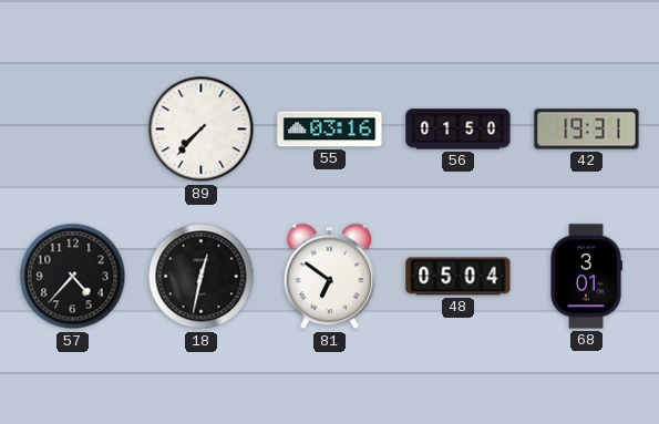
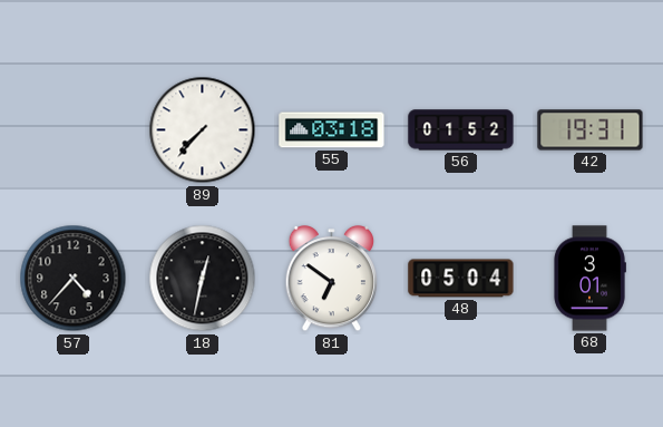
55: 03:16 -> 03:18
56: 01:50 -> 01:52
